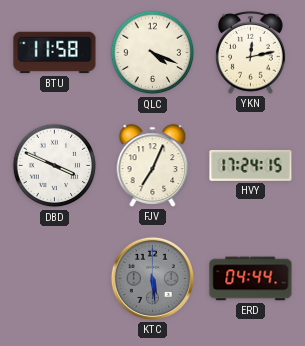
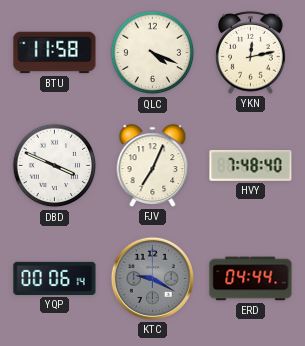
HVY: 17:24 -> 7:48
YQP: none -> 00:06
KTC: 5:29 -> 9:20
